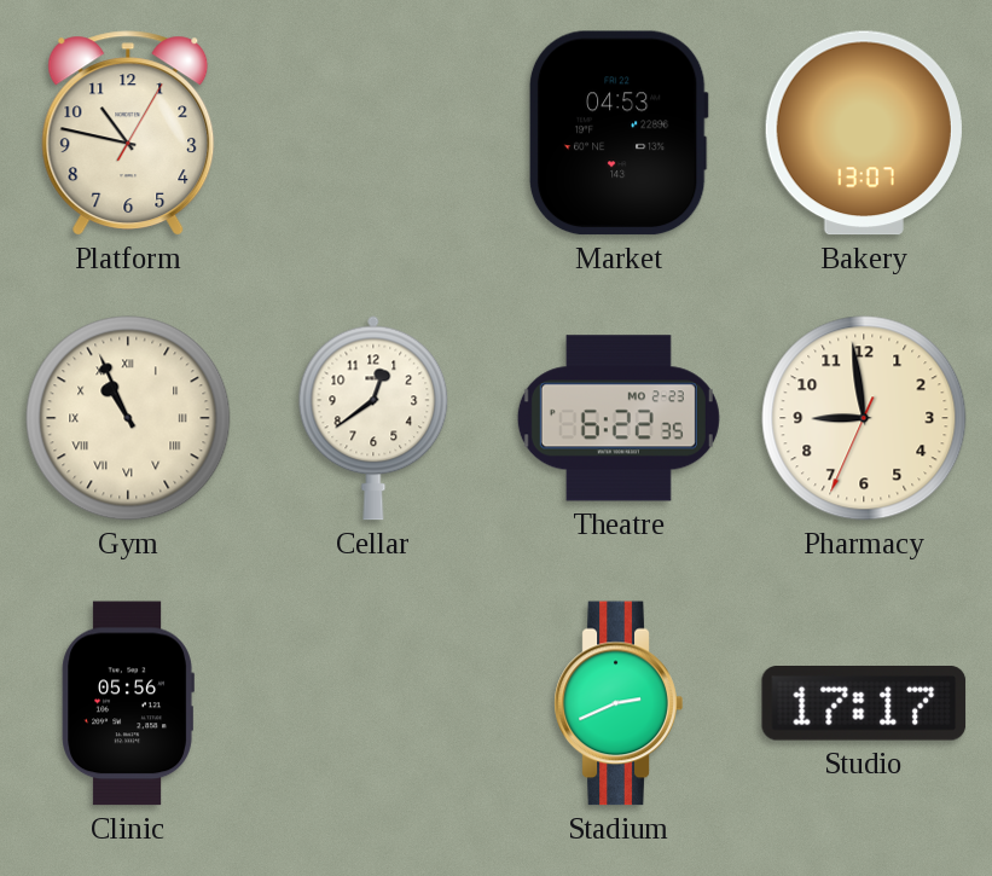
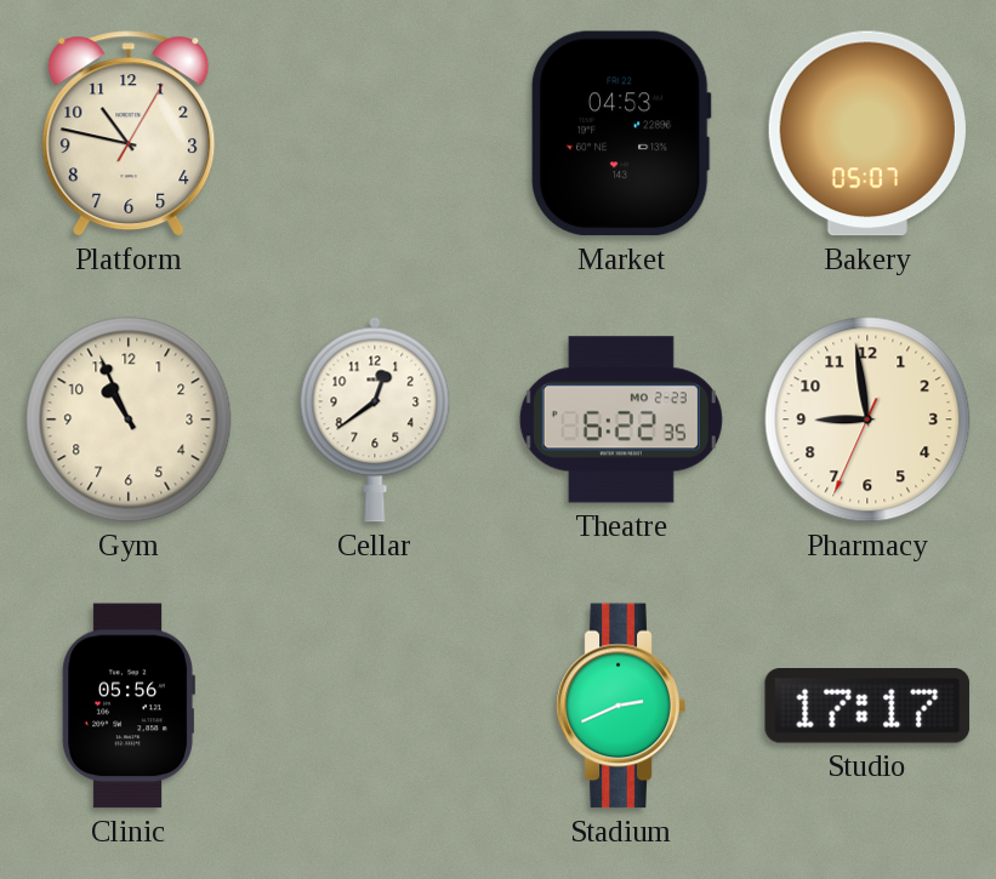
Bakery: 13:07 -> 05:07
Gym numerals: Roman -> Arabic
